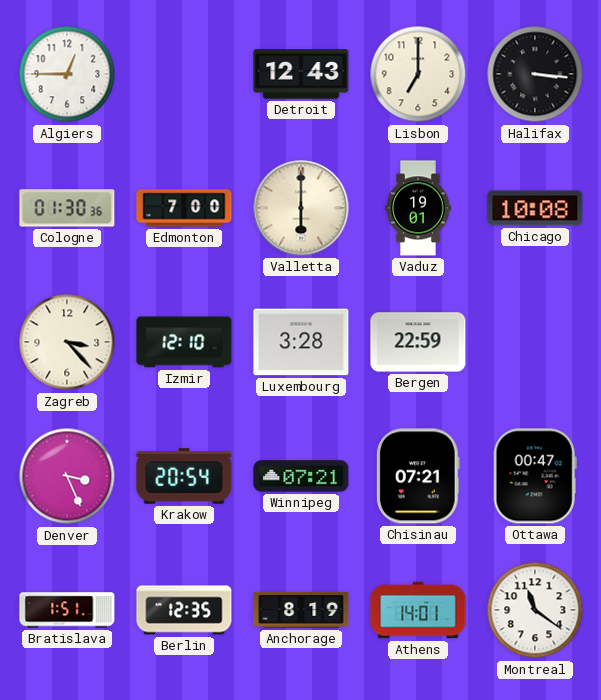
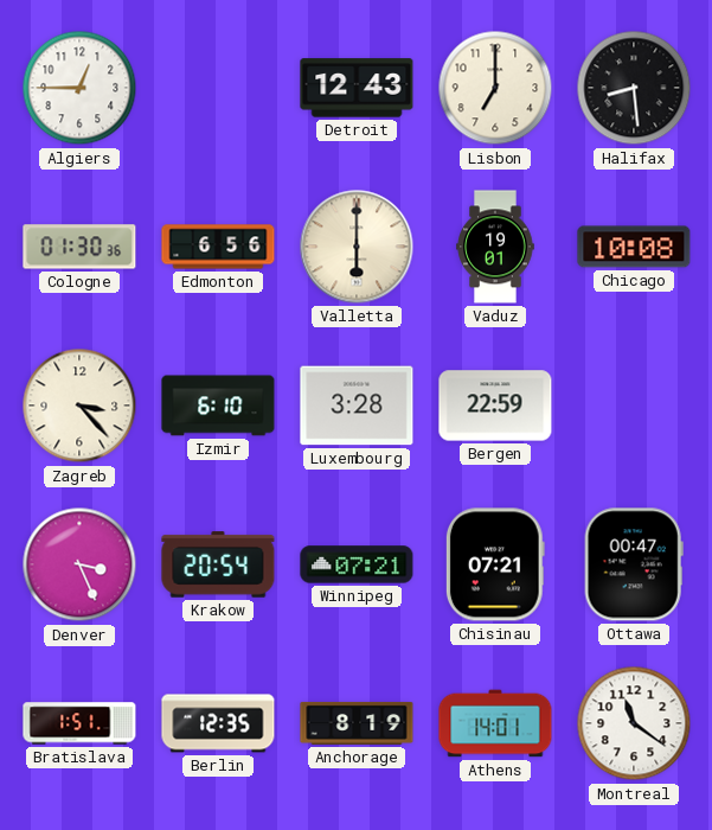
Halifax: 3:16 -> 8:29
Edmonton: 7:00 -> 6:56
Izmir: 12:10 -> 6:10
